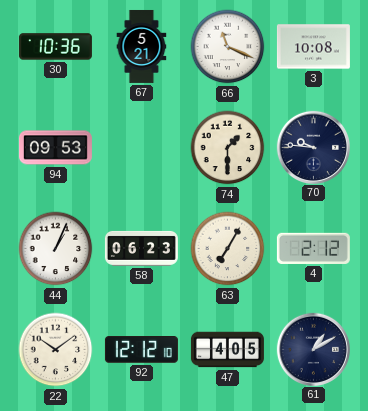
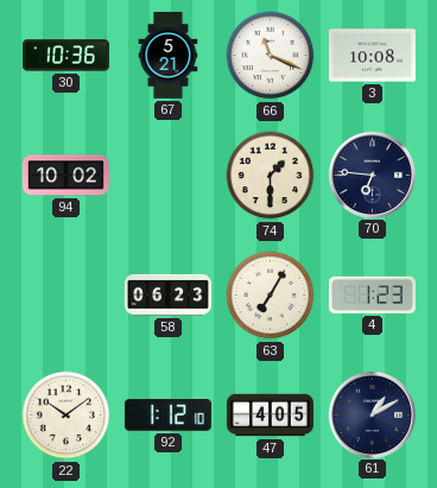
94: 09:53 -> 10:02
70: 9:46 -> 6:46
44: 1:04 -> none
4: 2:12 -> 1:23
92: 12:12 -> 1:12
